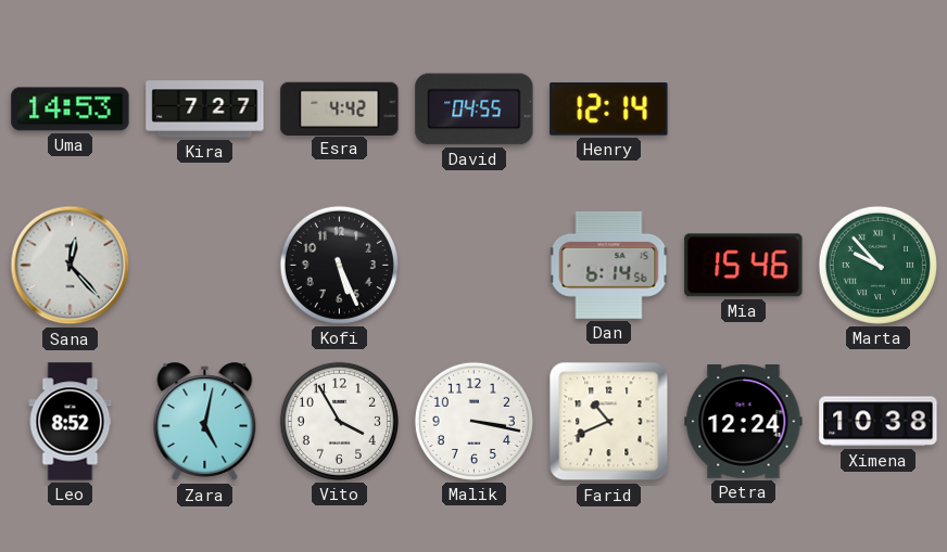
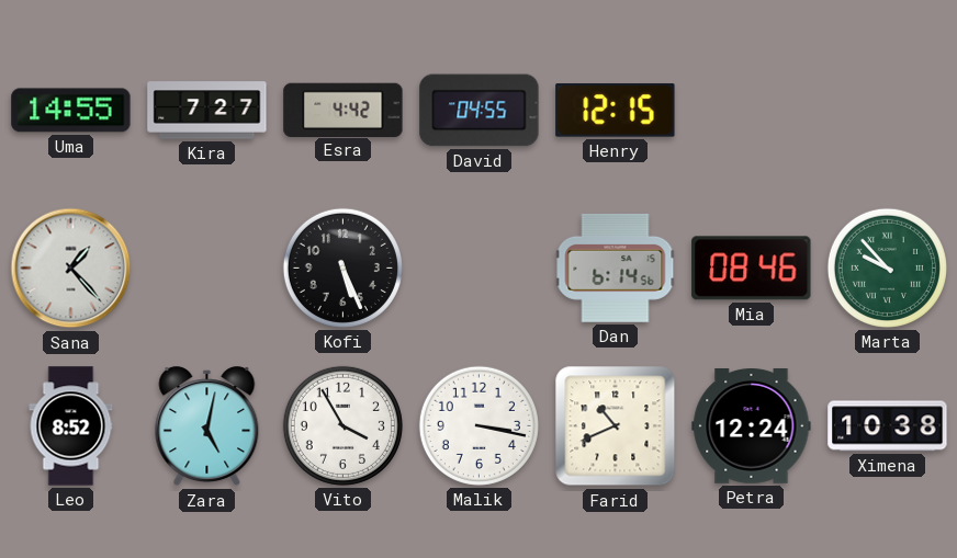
Uma: 14:53 -> 14:55
Henry: 12:14 -> 12:15
Sana: 12:23 -> 1:23
Mia: 15:46 -> 08:46
